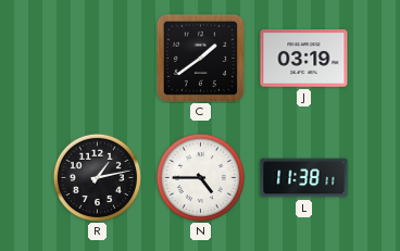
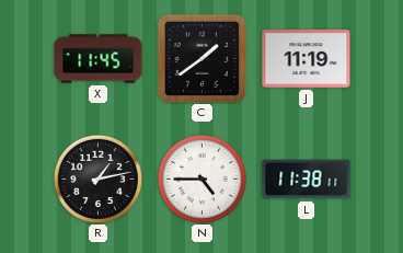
X: none -> 11:45
J: 03:19 -> 11:19
